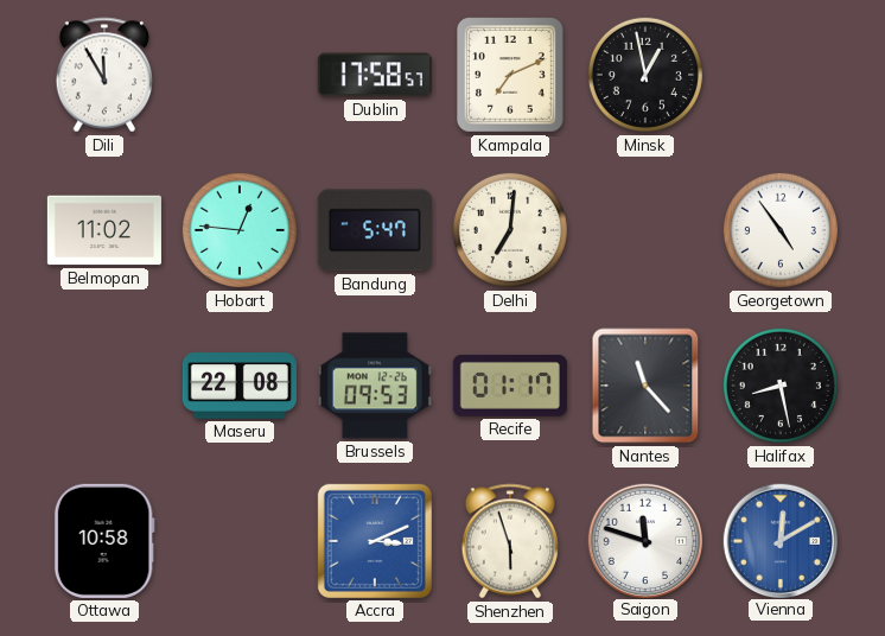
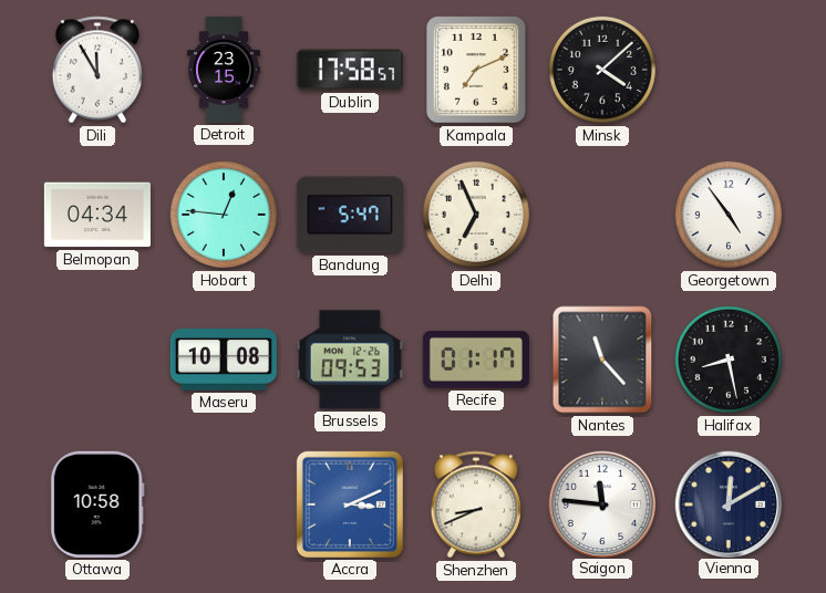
Detroit: none -> 23:15
Minsk: 12:58 -> 4:08
Belmopan: 11:02 -> 04:34
Delhi: 7:01 -> 6:56
Maseru: 22:08 -> 10:08
Shenzhen: 5:57 -> 8:41
Saigon: 11:48 -> 11:46
Vienna dial: blue -> navy
